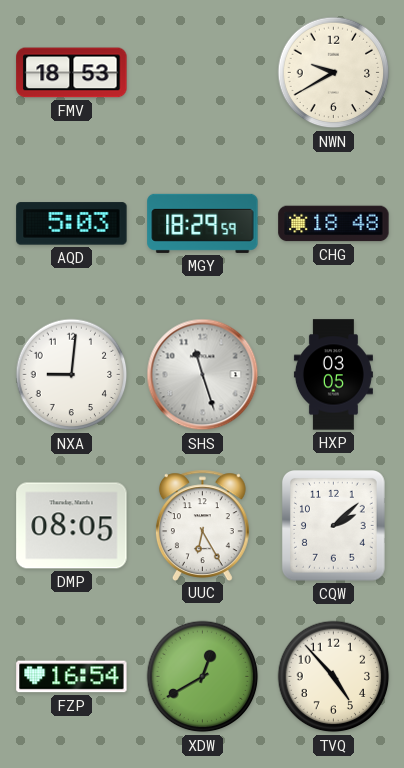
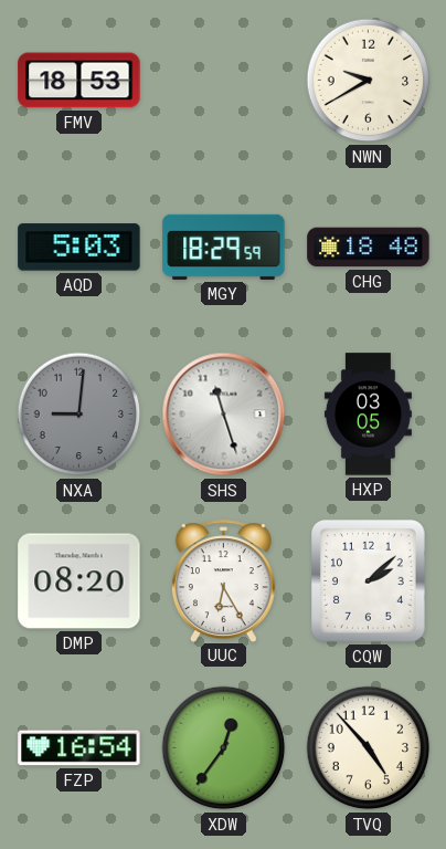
NXA dial: white -> grey
DMP: 08:05 -> 08:20
XDW: 12:40 -> 12:36
